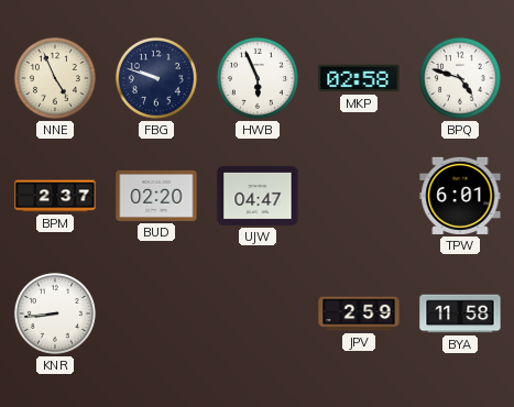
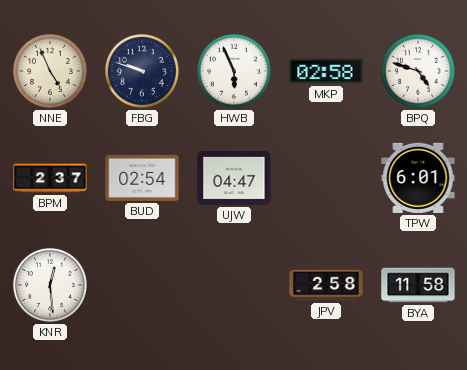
BUD: 02:20 -> 02:54
KNR: 8:44 -> 12:29
JPV: 2:59 -> 2:58
